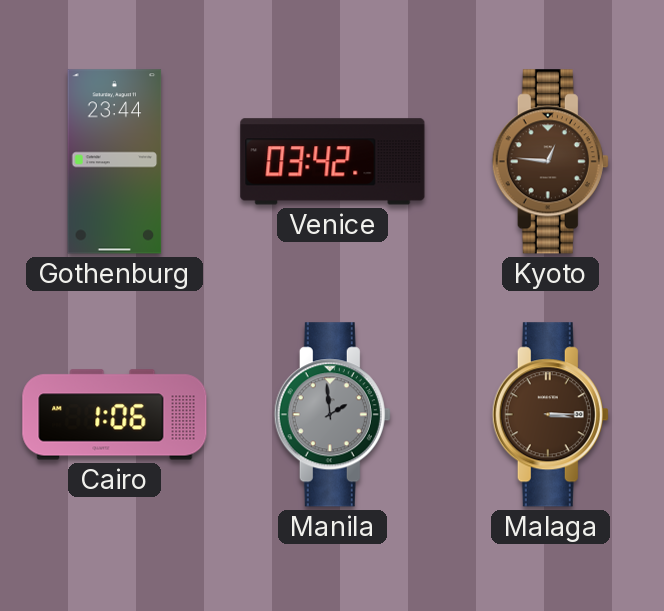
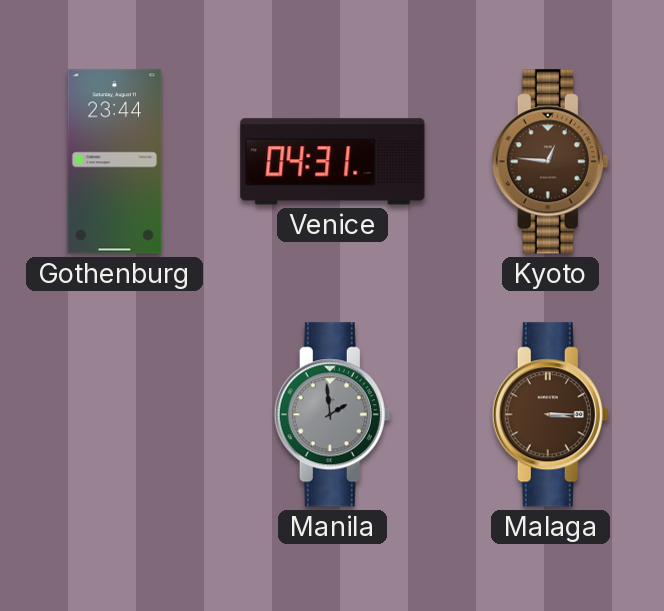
Venice: 03:42 -> 04:31
Cairo: 1:06 -> none
